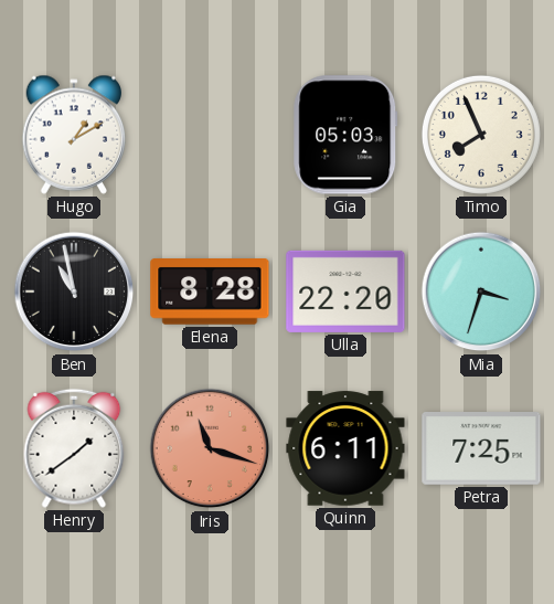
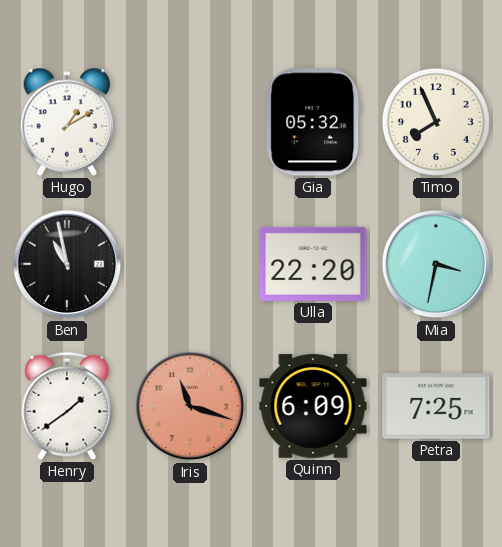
Gia: 05:03 -> 05:32
Elena: 8:28 -> none
Mia: 3:33 -> 3:32
Quinn: 6:11 -> 6:09
